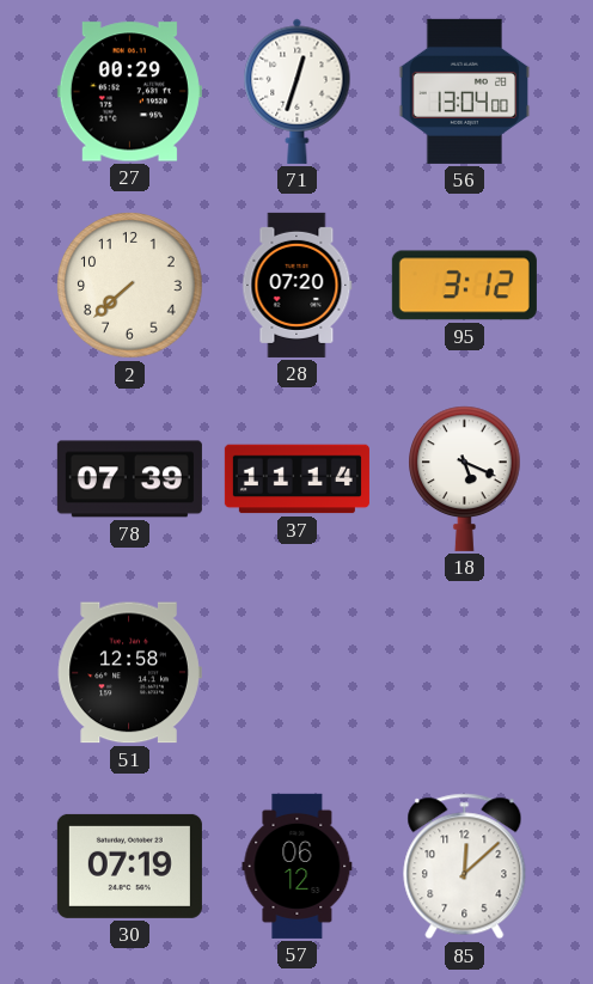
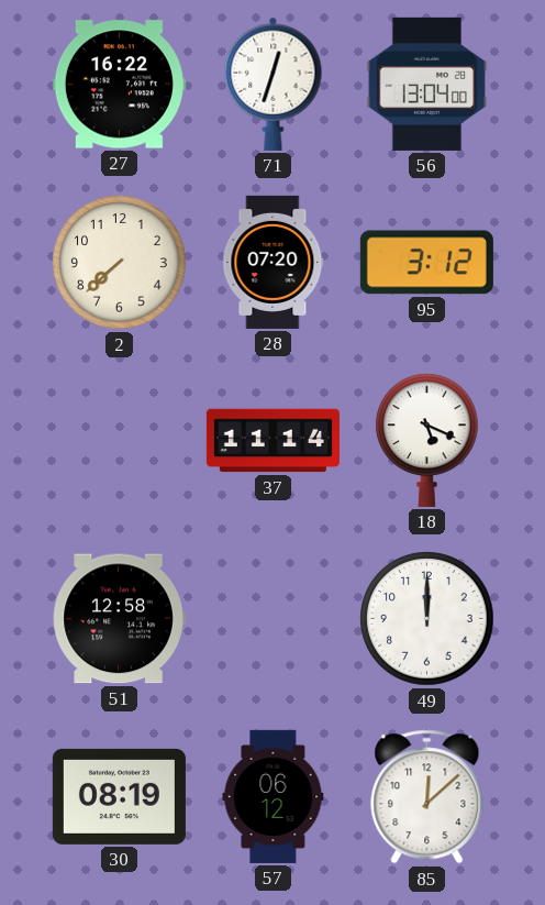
27: 00:29 -> 16:22
78: 07:39 -> none
49: none -> 12:00
30: 07:19 -> 08:19
